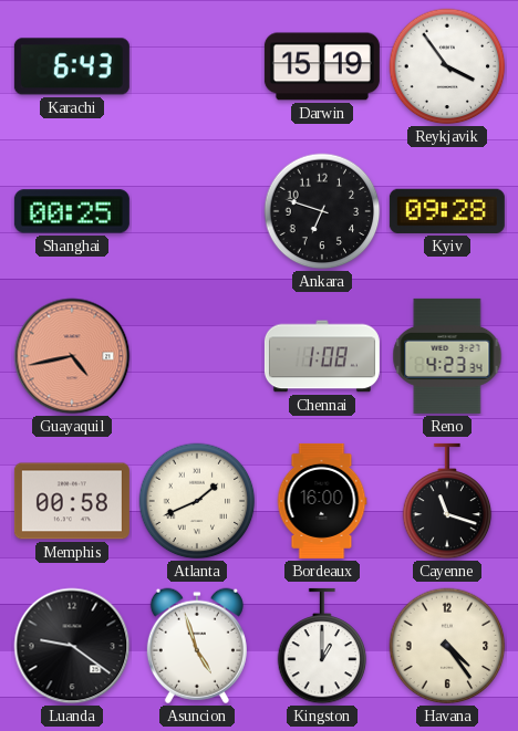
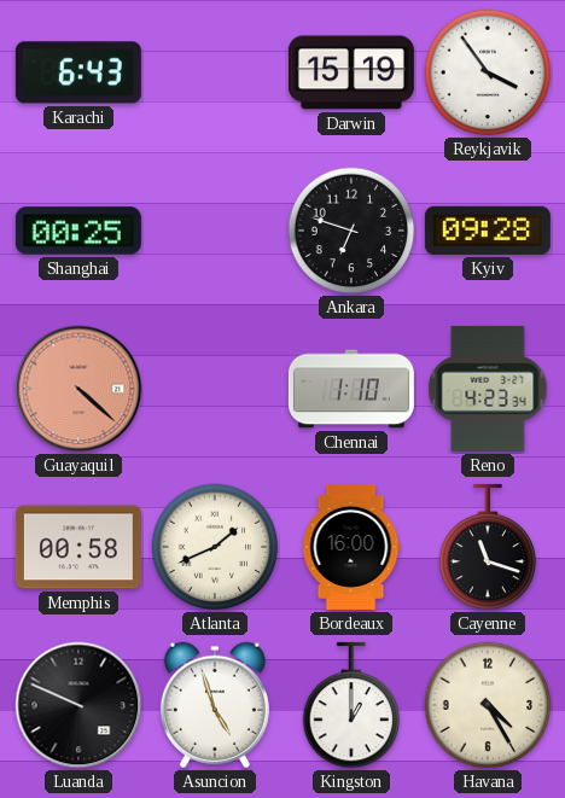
Guayaquil: 4:43 -> 4:22
Chennai: 1:08 -> 1:10
Luanda: 9:21 -> 9:49
Havana: 4:24 -> 4:25
